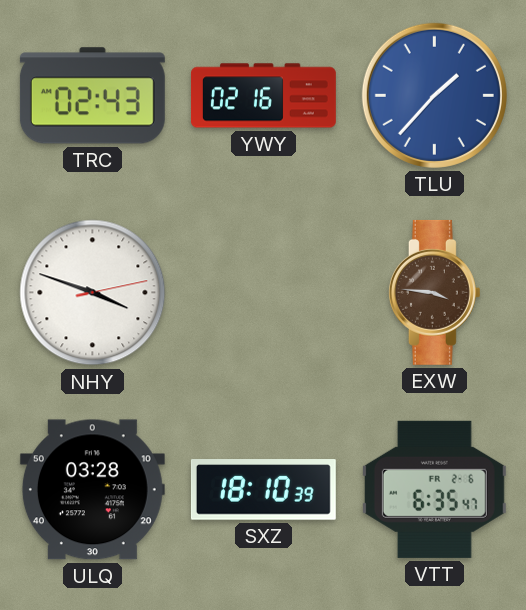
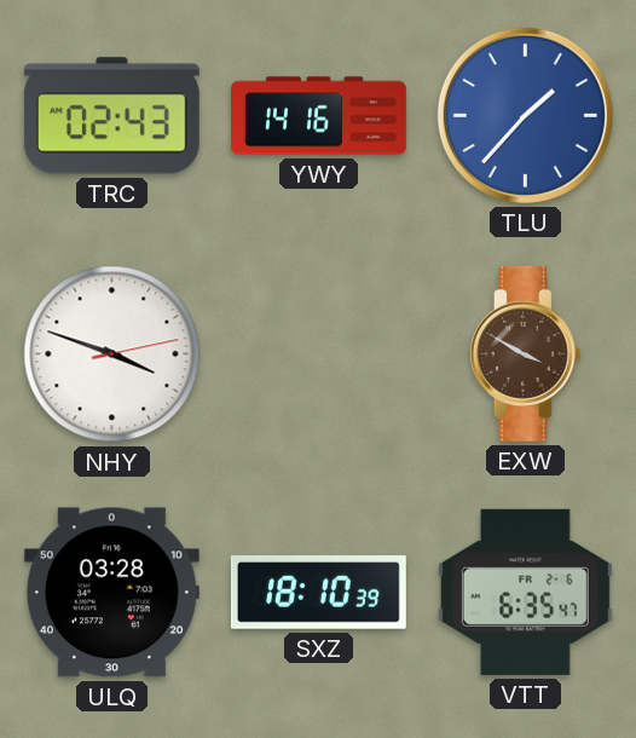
YWY: 02:16 -> 14:16
EXW: 3:46 -> 3:50
